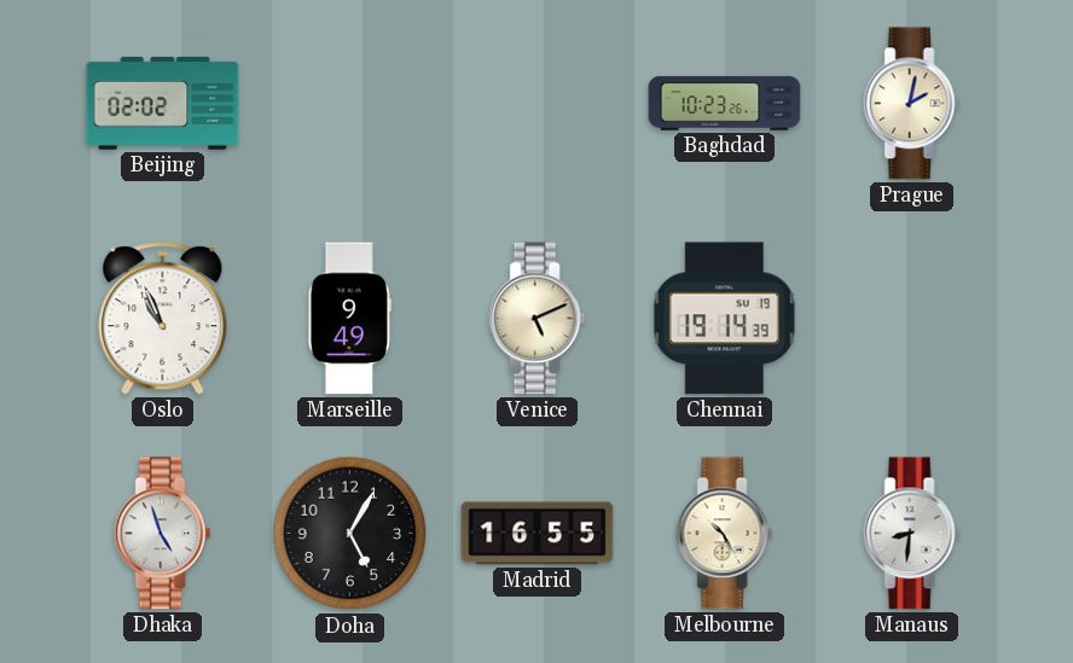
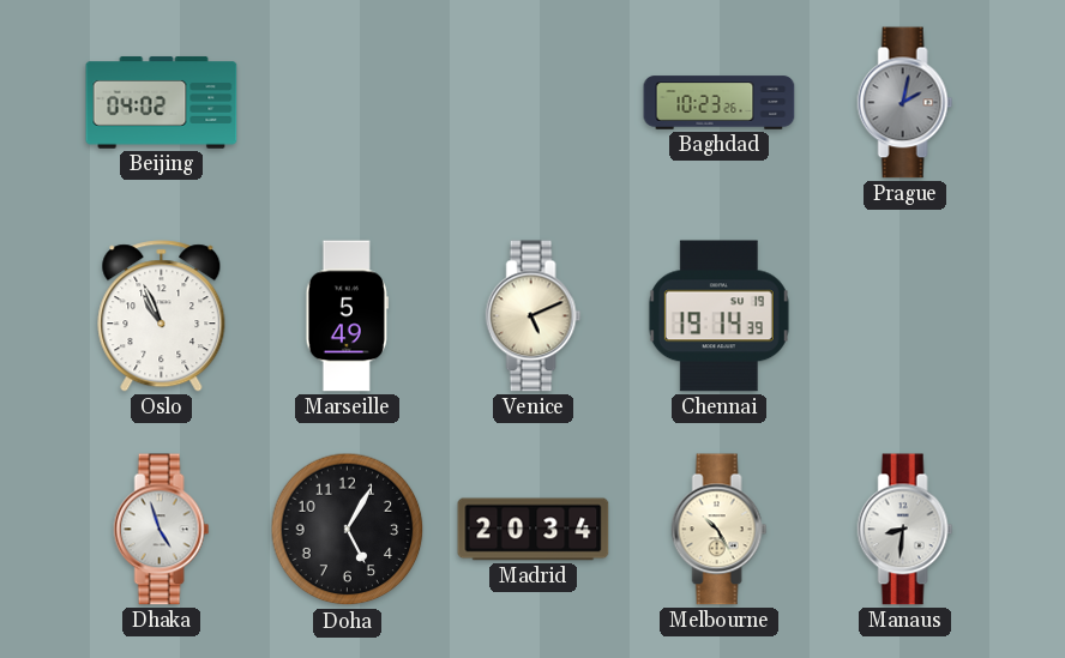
Beijing: 02:02 -> 04:02
Prague dial: cream -> grey
Marseille: 9:49 -> 5:49
Madrid: 16:55 -> 20:34
